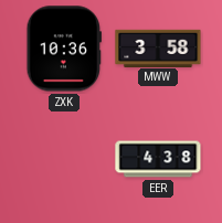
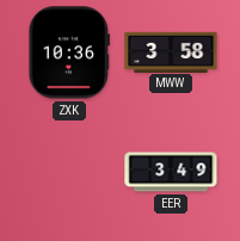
EER: 4:38 -> 3:49
